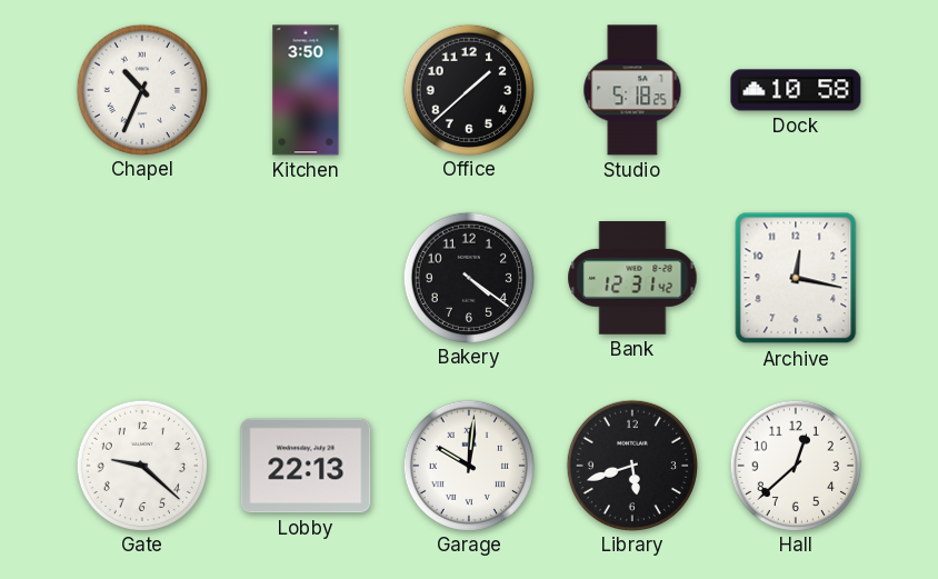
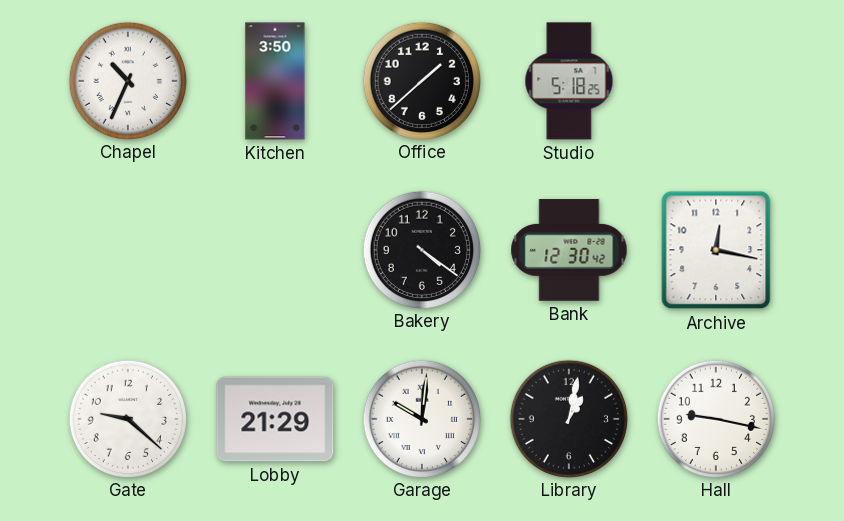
Dock: 10:58 -> none
Bank: 12:31 -> 12:30
Lobby: 22:13 -> 21:29
Library: 5:42 -> 1:02
Hall: 12:38 -> 9:17
